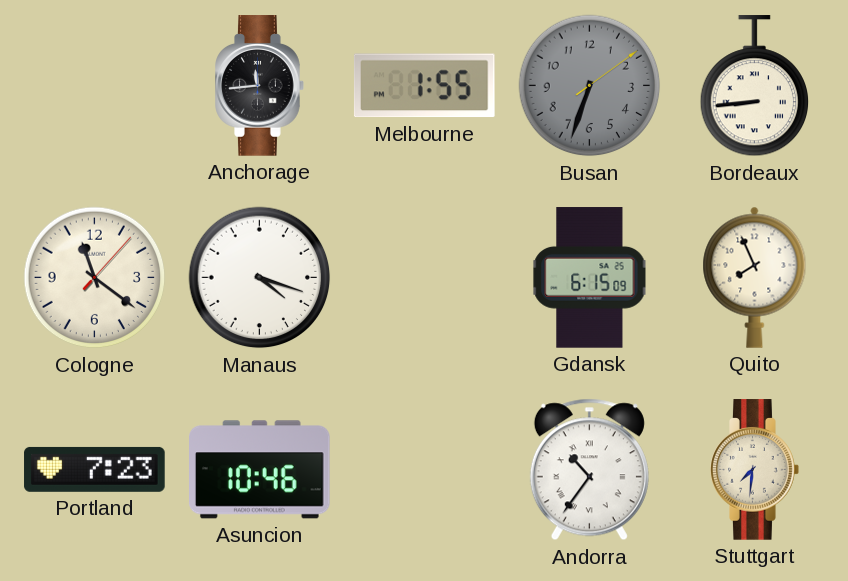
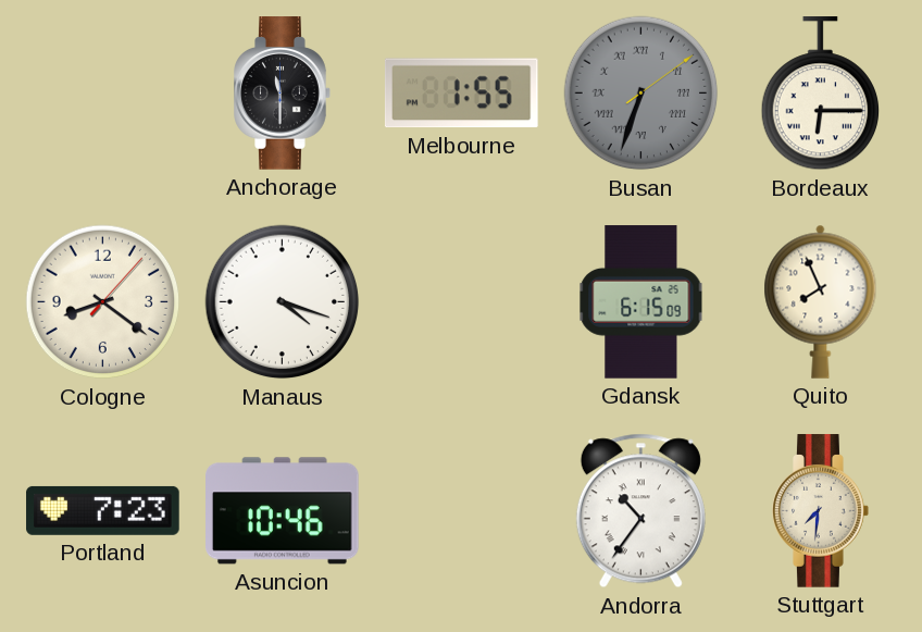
Anchorage: 11:44 -> 11:30
Busan numerals: Arabic -> Roman
Bordeaux: 8:44 -> 6:15
Cologne: 11:21 -> 8:21
